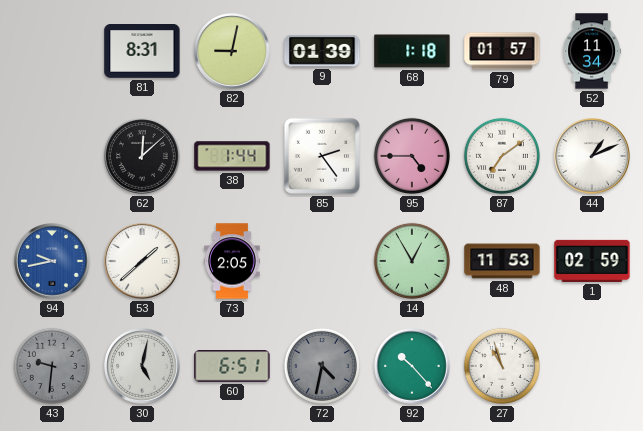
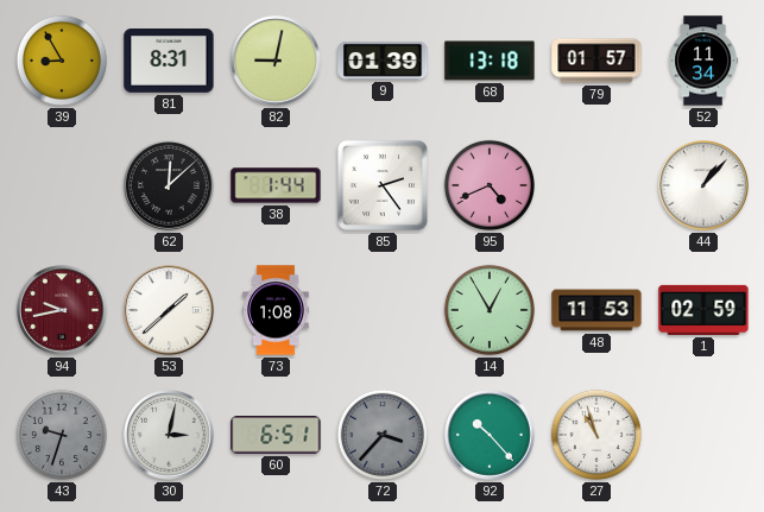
39: none -> 8:55
68: 1:18 -> 13:18
95: 4:45 -> 4:41
87: 7:09 -> none
44: 1:11 -> 1:07
94 dial: blue -> burgundy
73: 2:05 -> 1:08
43: 9:31 -> 9:33
30: 5:02 -> 3:02
72: 4:32 -> 3:37
